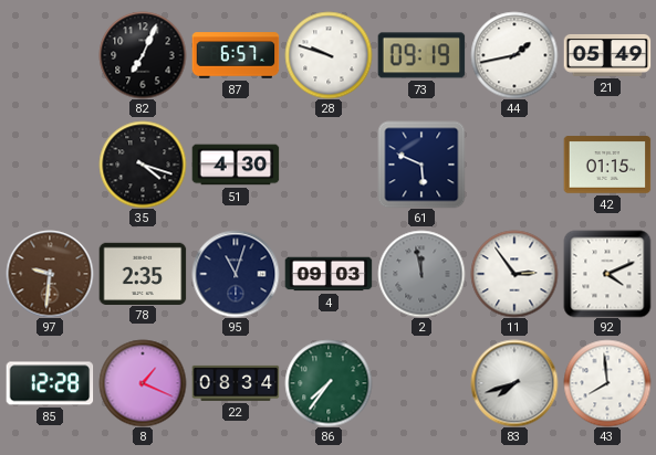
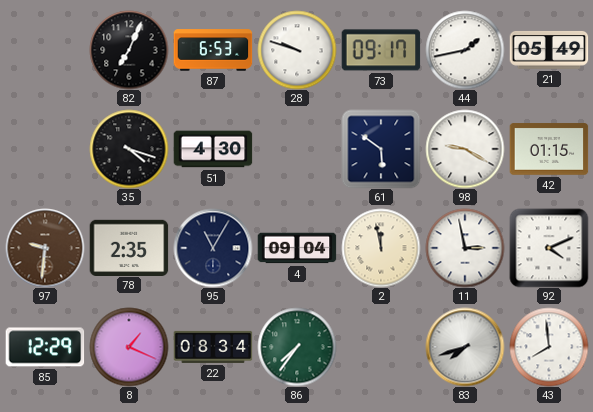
87: 6:57 -> 6:53
73: 09:19 -> 09:17
61: 5:49 -> 5:51
98: none -> 9:20
95: 11:03 -> 11:05
4: 09:03 -> 09:04
2 dial: grey -> cream
11: 2:54 -> 2:58
85: 12:28 -> 12:29
